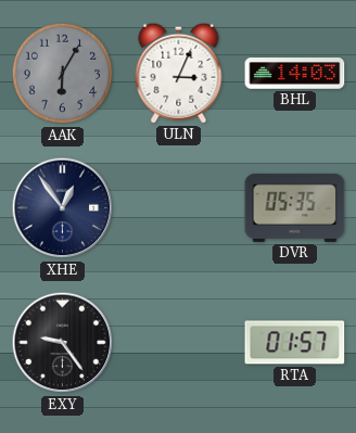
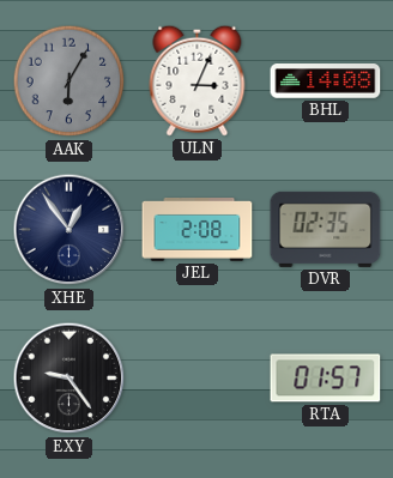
BHL: 14:03 -> 14:08
JEL: none -> 2:08
DVR: 05:35 -> 02:35
